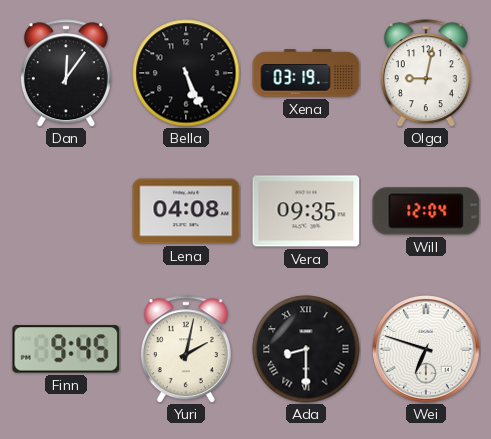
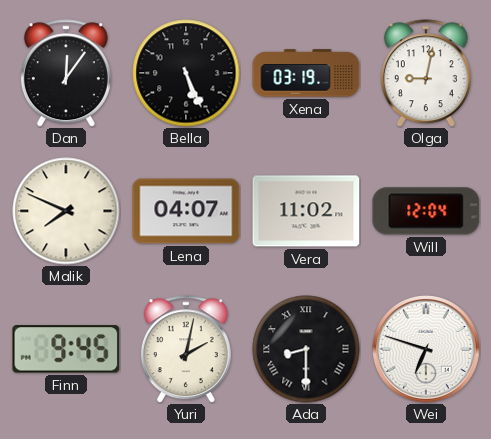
Malik: none -> 7:49
Lena: 04:08 -> 04:07
Vera: 09:35 -> 11:02
